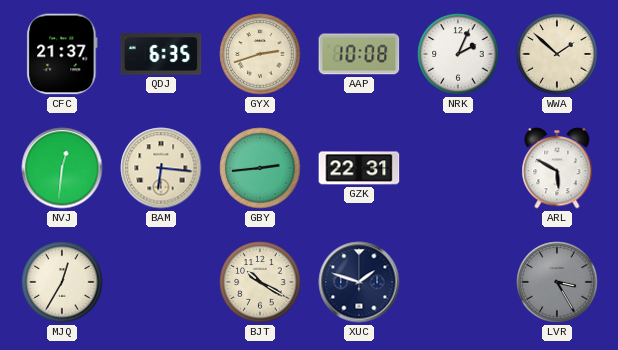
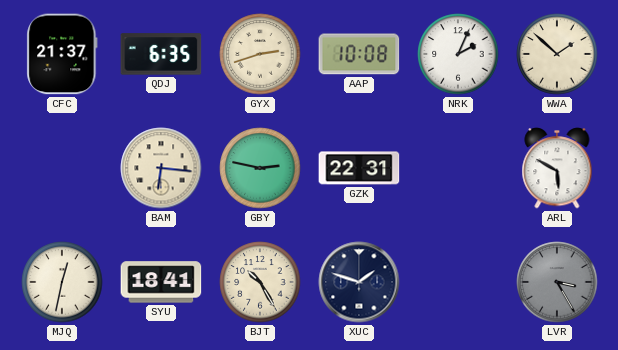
NVJ: 12:31 -> none
GBY: 2:44 -> 2:47
MJQ: 12:35 -> 12:32
SYU: none -> 18:41
BJT: 10:20 -> 10:25
